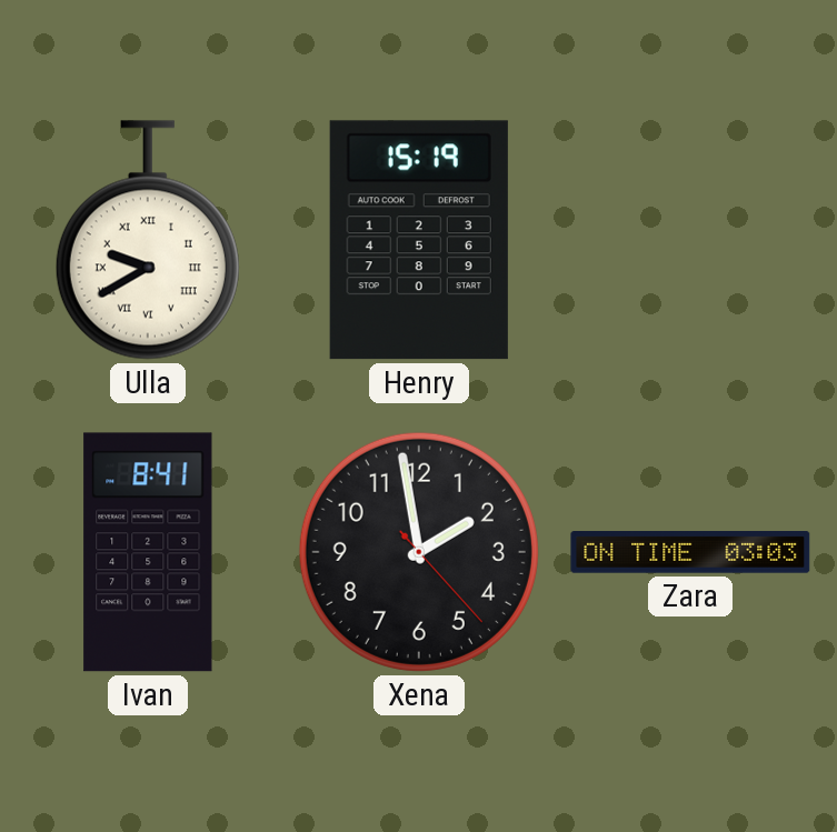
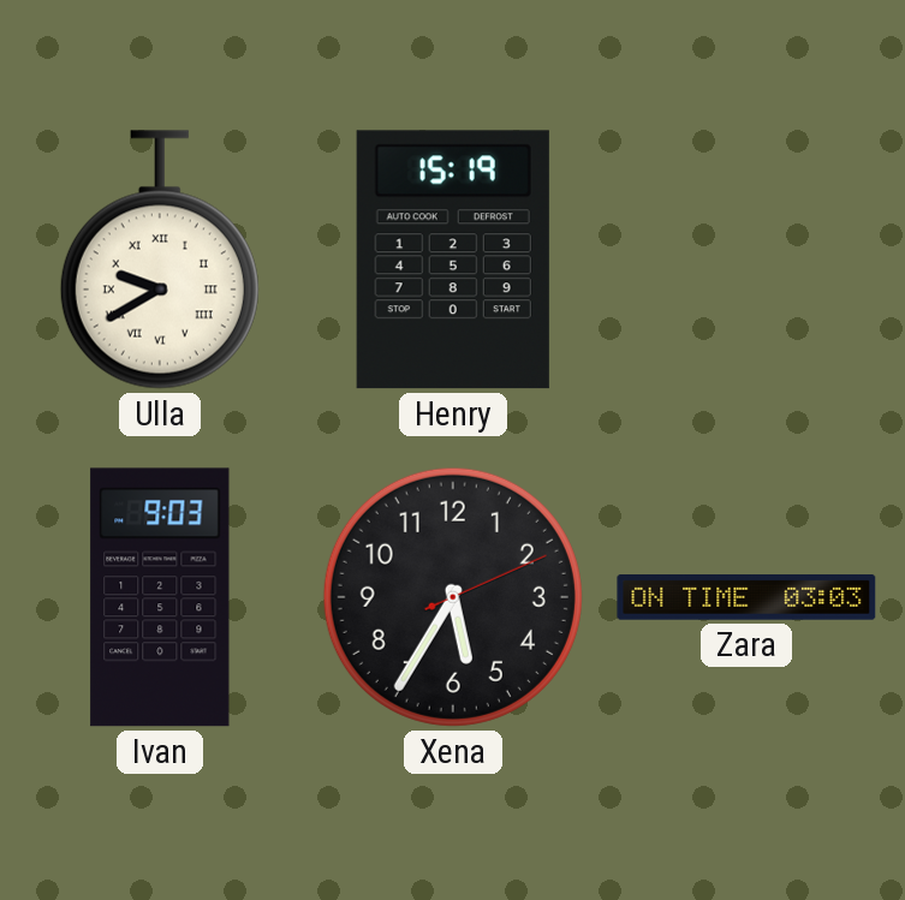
Ivan: 8:41 -> 9:03
Xena: 1:58 -> 5:35
